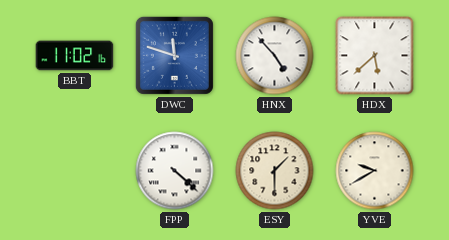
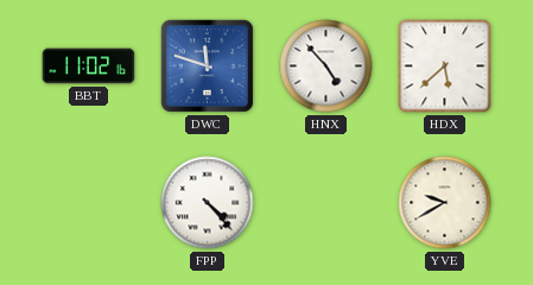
FPP: 4:22 -> 4:23
ESY: 1:30 -> none
